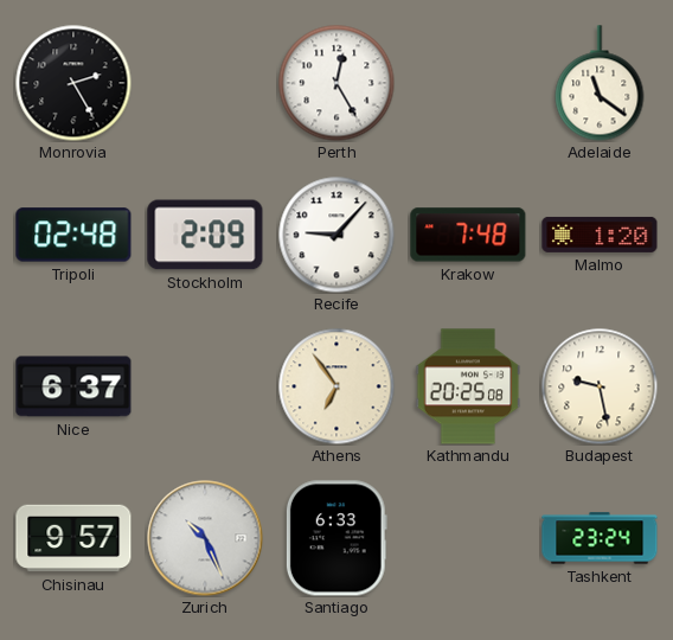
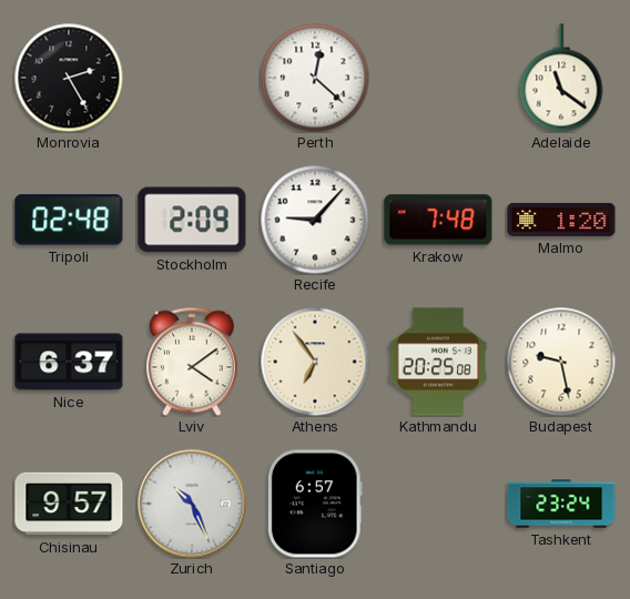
Perth: 12:25 -> 12:22
Lviv: none -> 4:09
Santiago: 6:33 -> 6:57
